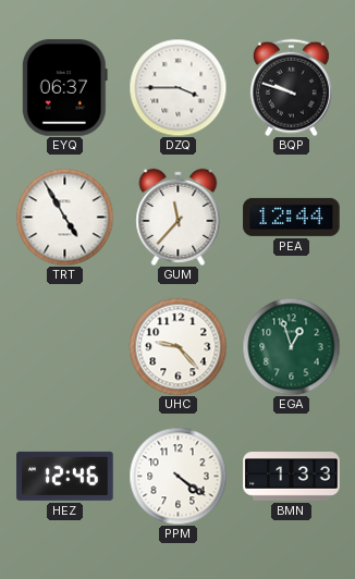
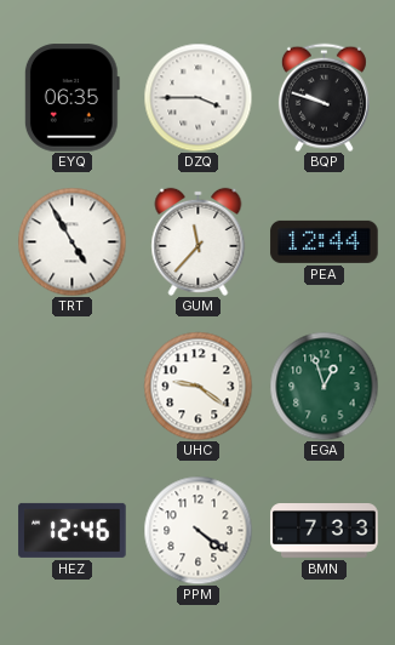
EYQ: 06:37 -> 06:35
UHC: 9:23 -> 9:21
BMN: 1:33 -> 7:33
